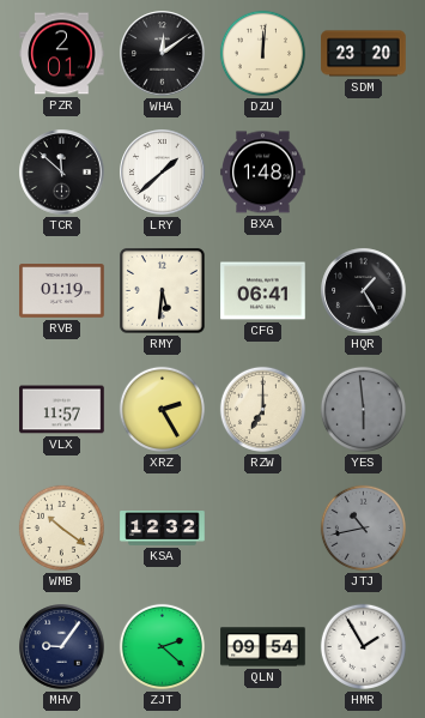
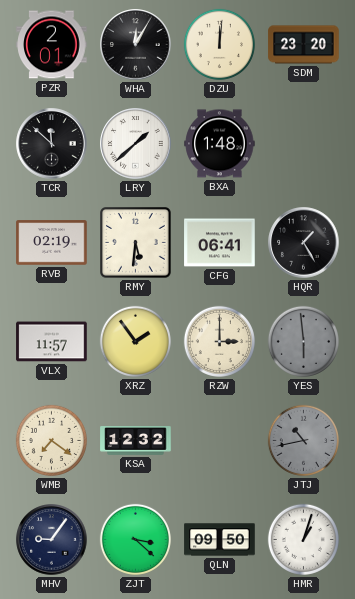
WHA: 12:09 -> 12:05
RVB: 01:19 -> 02:19
XRZ: 2:25 -> 1:54
RZW: 7:00 -> 3:00
WMB: 10:21 -> 7:21
ZJT: 2:22 -> 3:22
QLN: 09:54 -> 09:50
HMR: 1:55 -> 1:03
